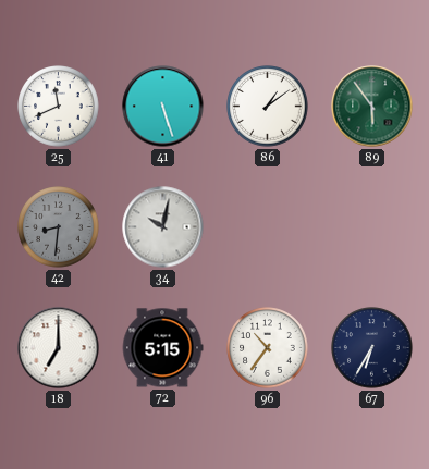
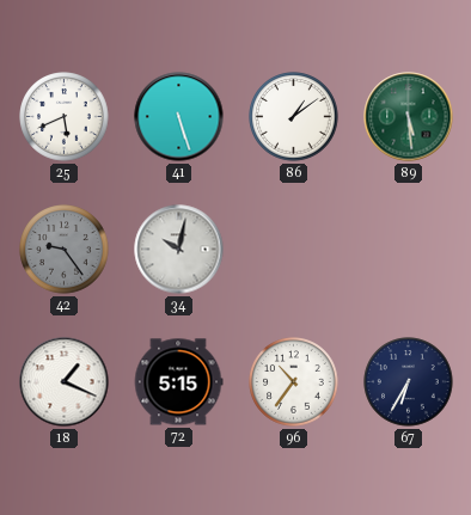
25: 11:41 -> 5:41
89: 5:54 -> 5:29
42: 8:31 -> 9:24
18: 7:00 -> 1:19
